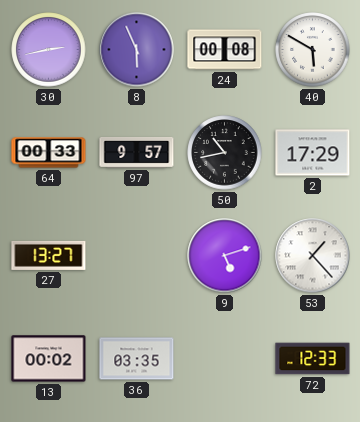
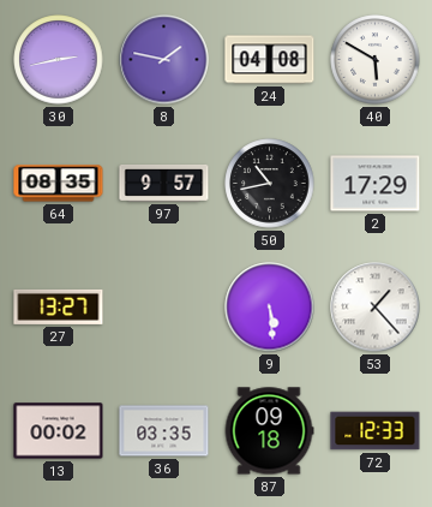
8: 5:56 -> 1:47
24: 00:08 -> 04:08
64: 00:33 -> 08:35
9: 5:12 -> 5:29
87: none -> 09:18
